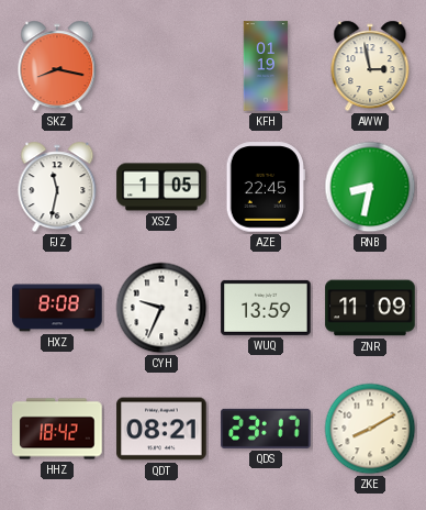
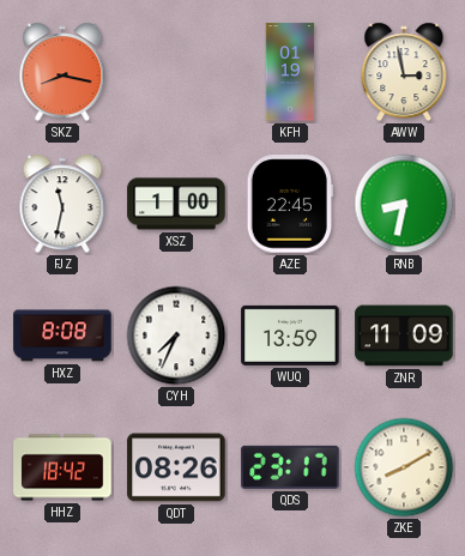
XSZ: 1:05 -> 1:00
CYH: 9:34 -> 7:34
QDT: 08:21 -> 08:26
